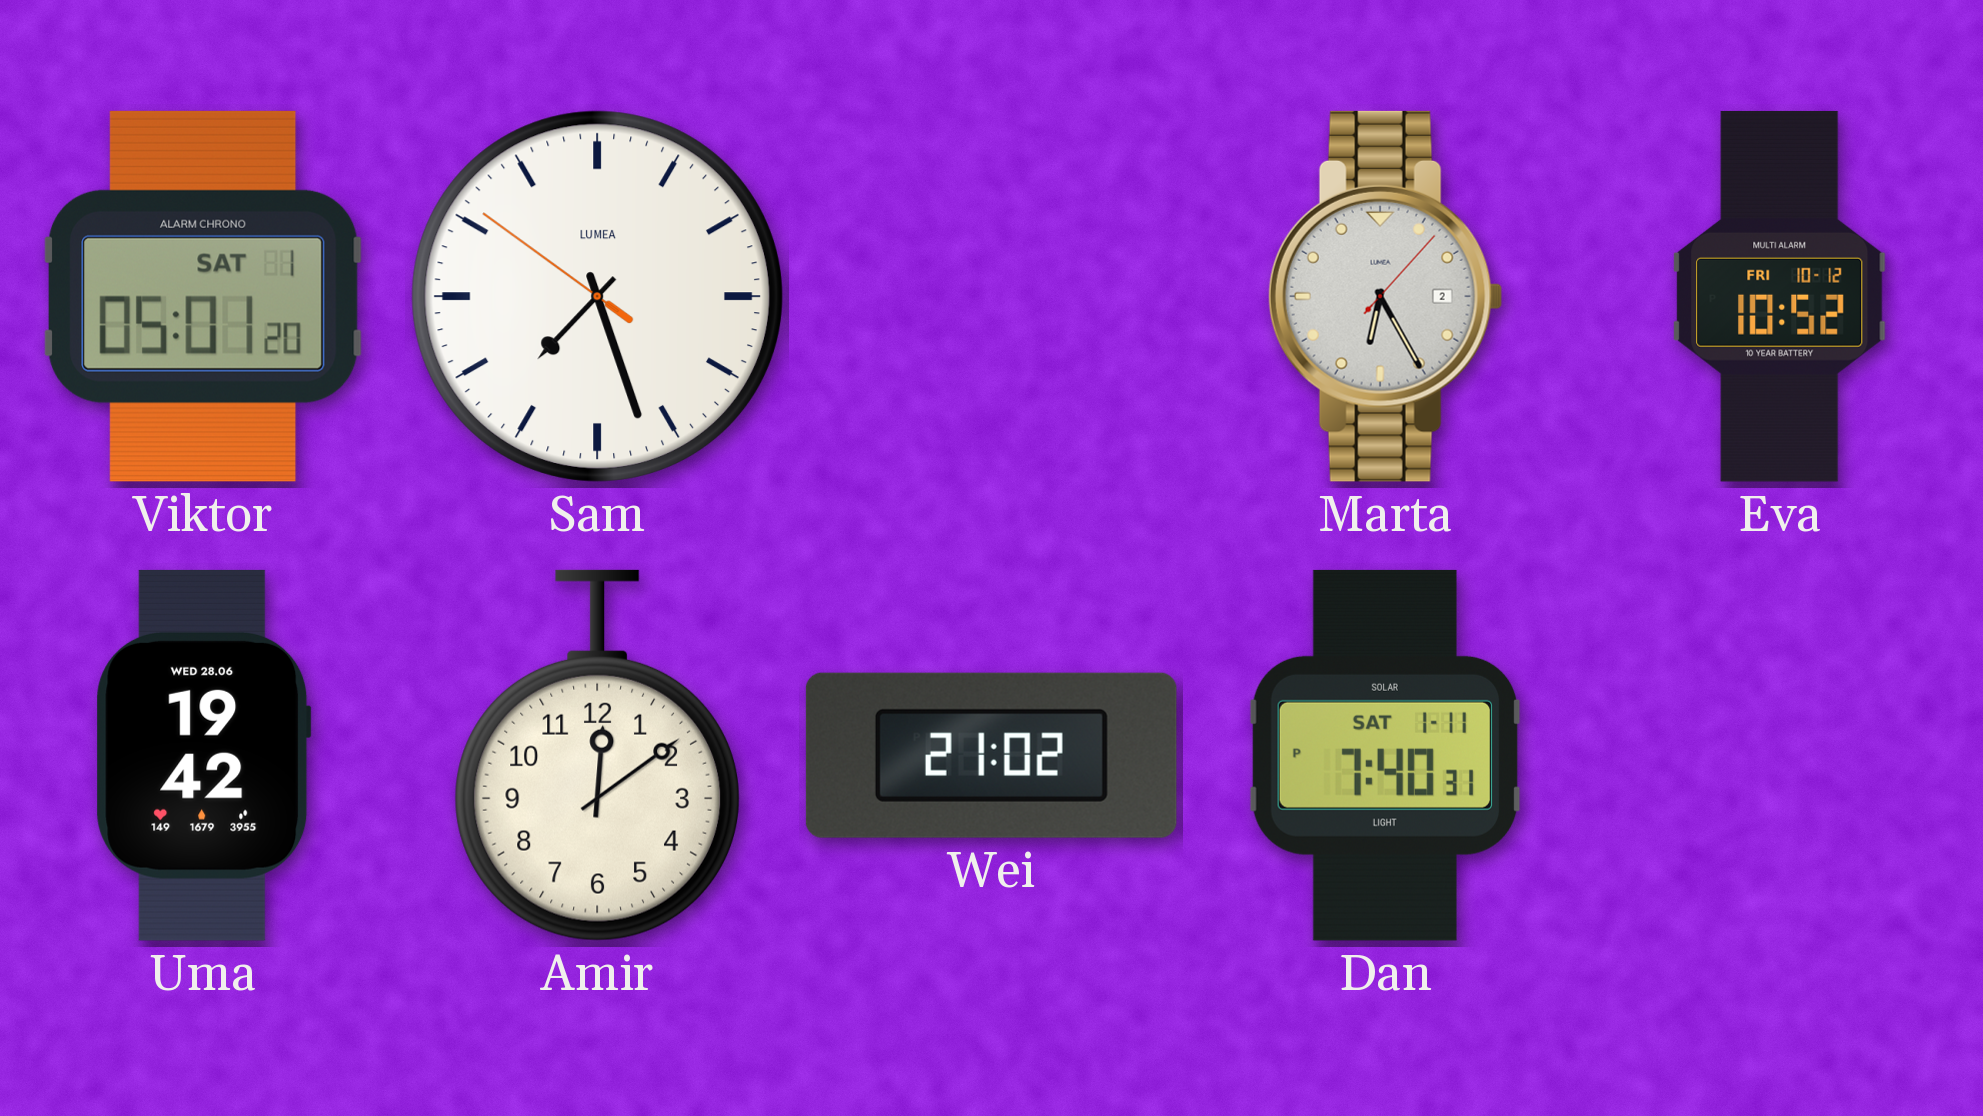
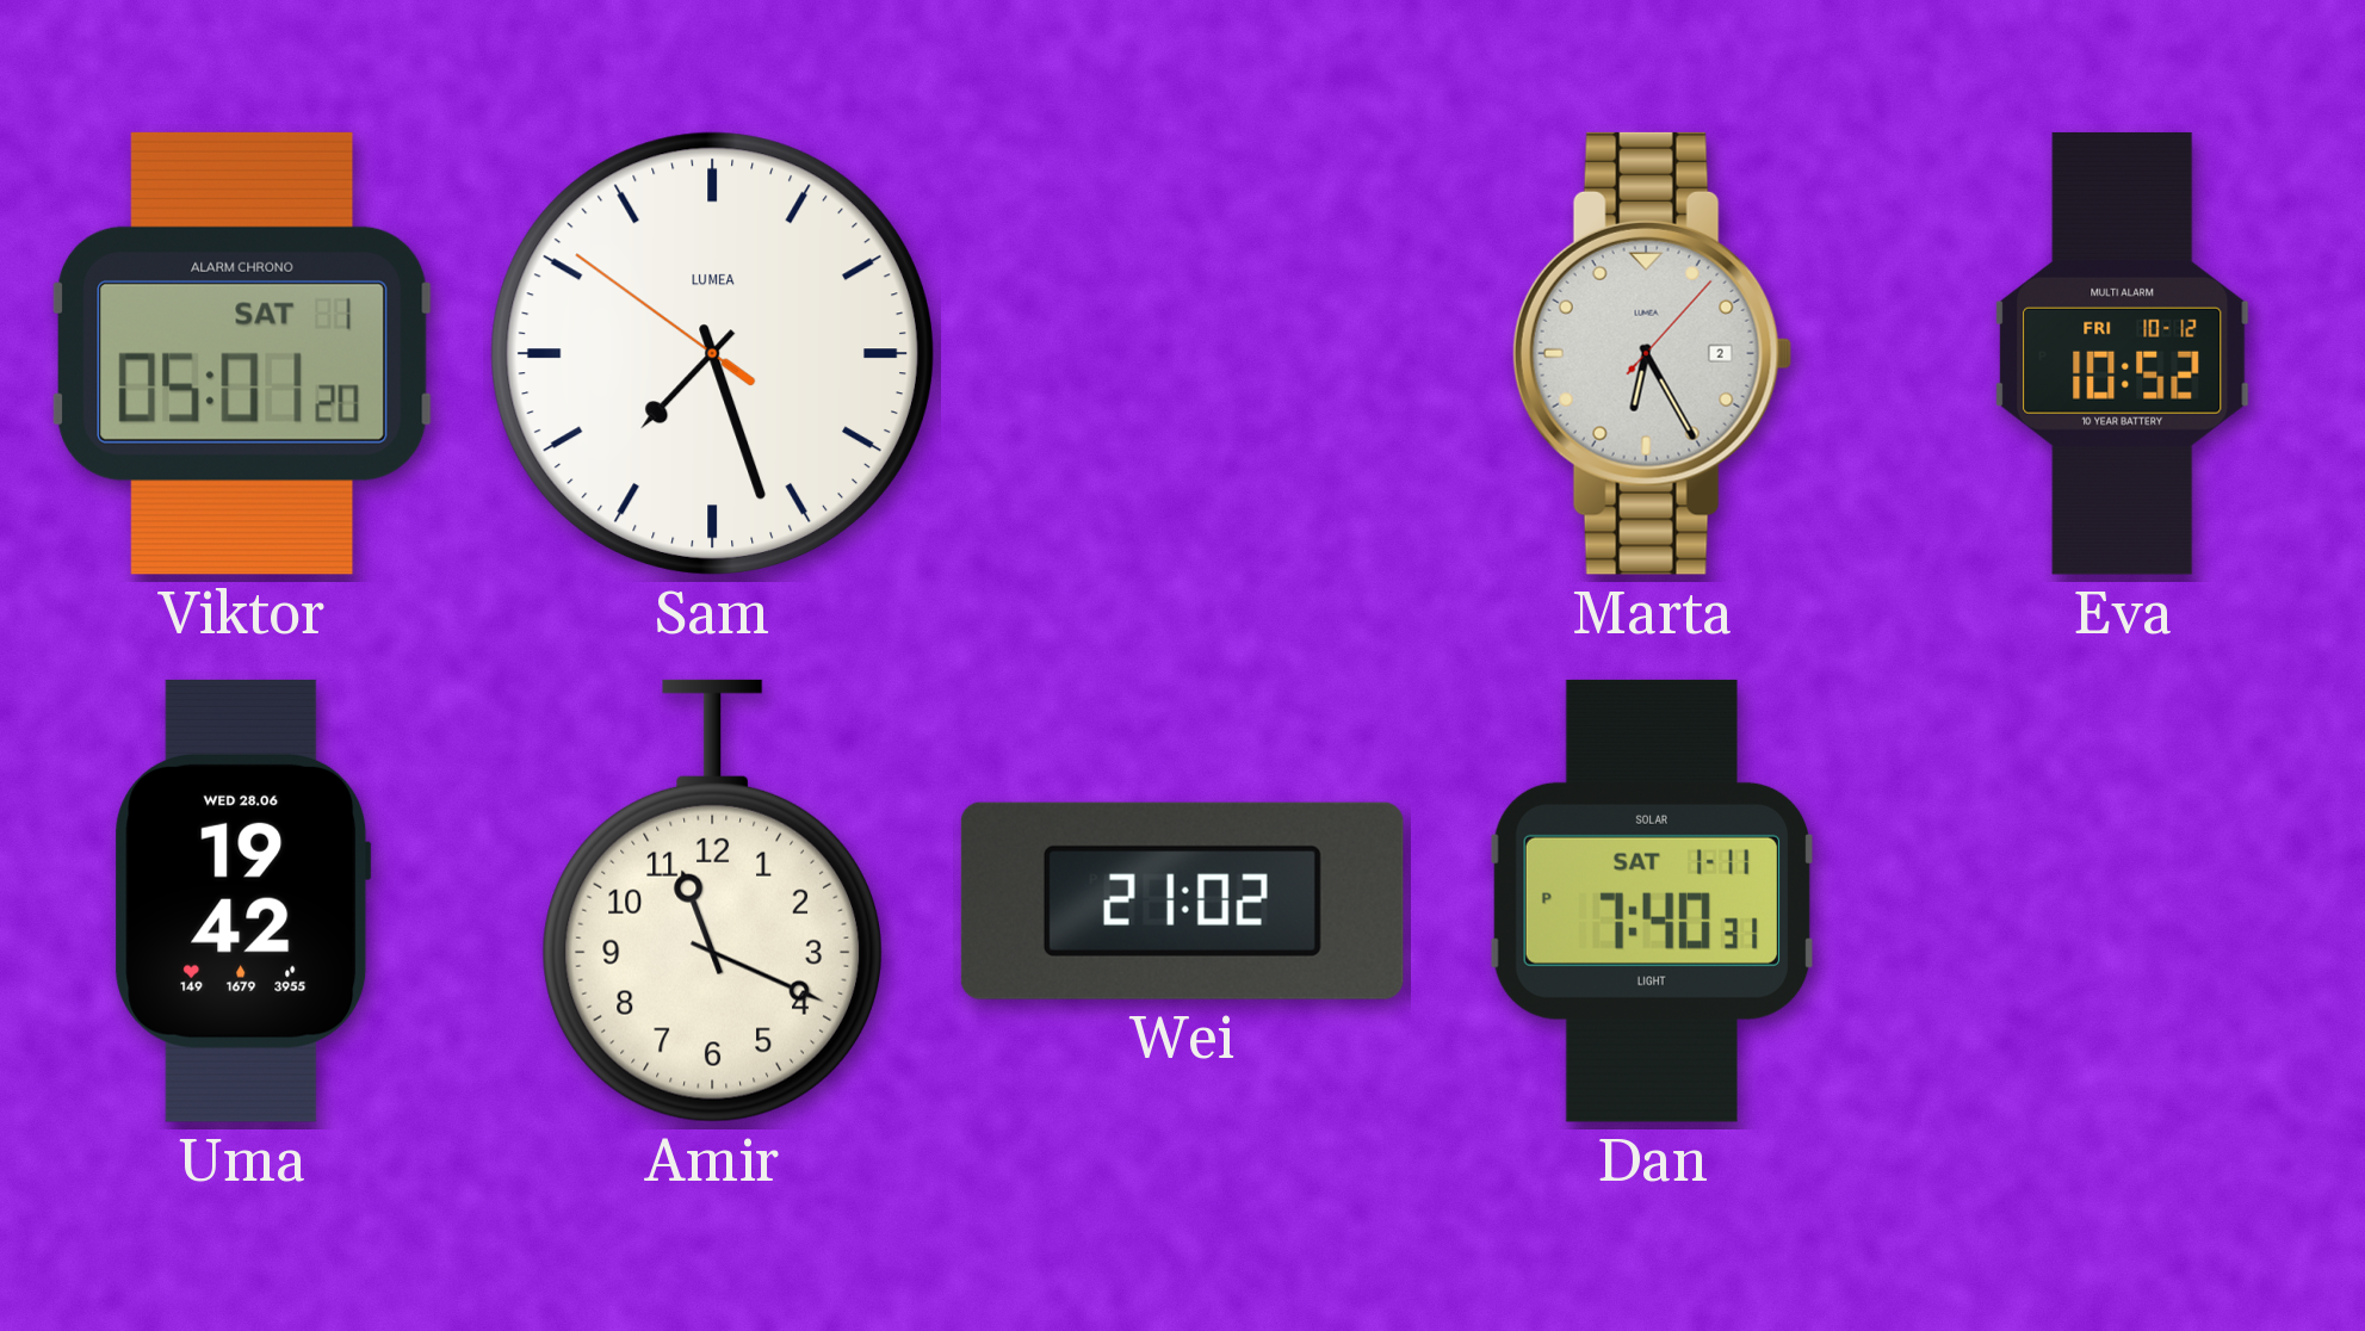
Amir: 12:09 -> 11:19
